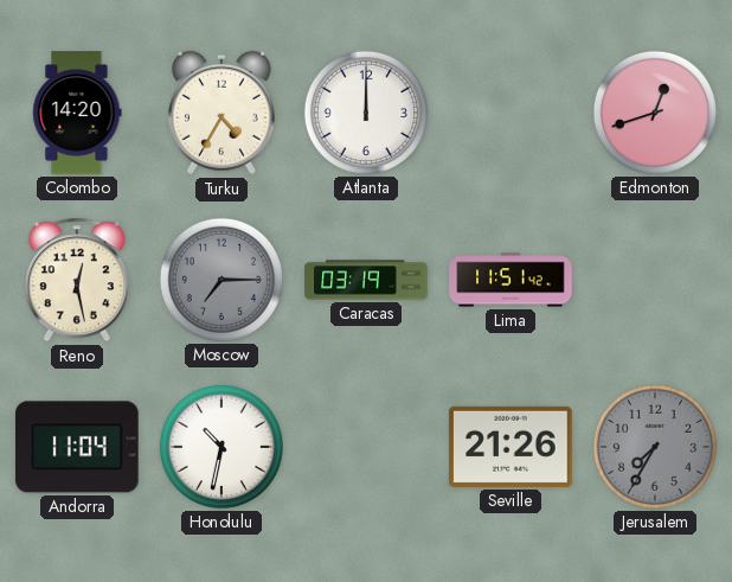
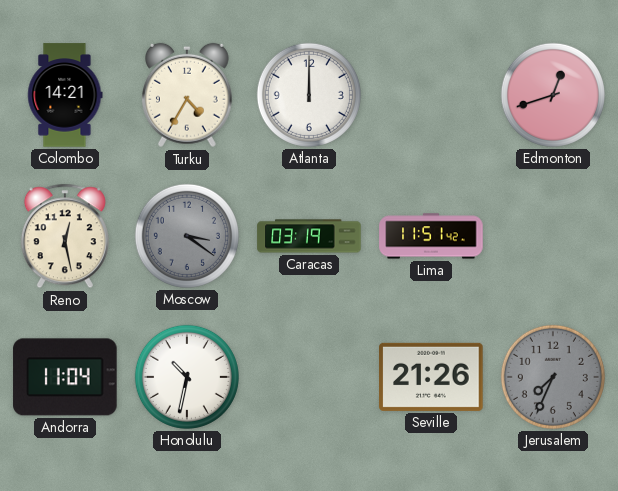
Colombo: 14:20 -> 14:21
Moscow: 7:15 -> 3:21
Jerusalem: 7:35 -> 7:34
